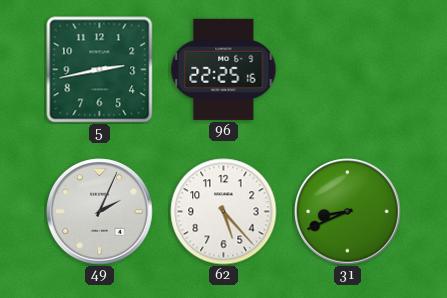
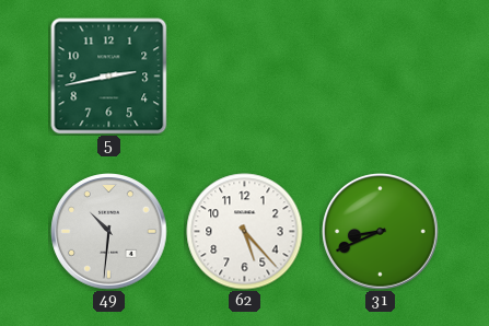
96: 22:25 -> none
49: 2:04 -> 10:31
